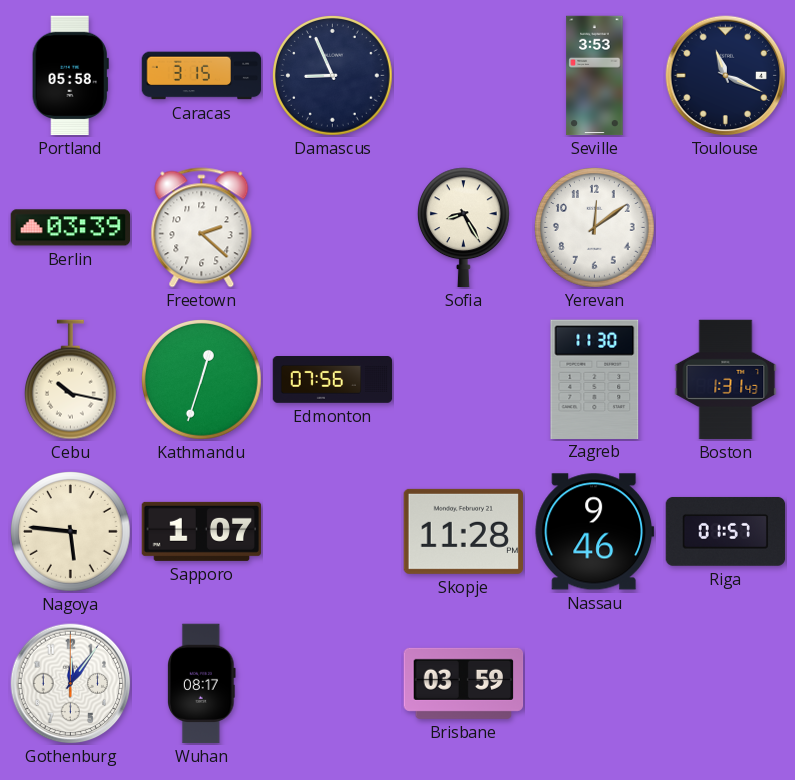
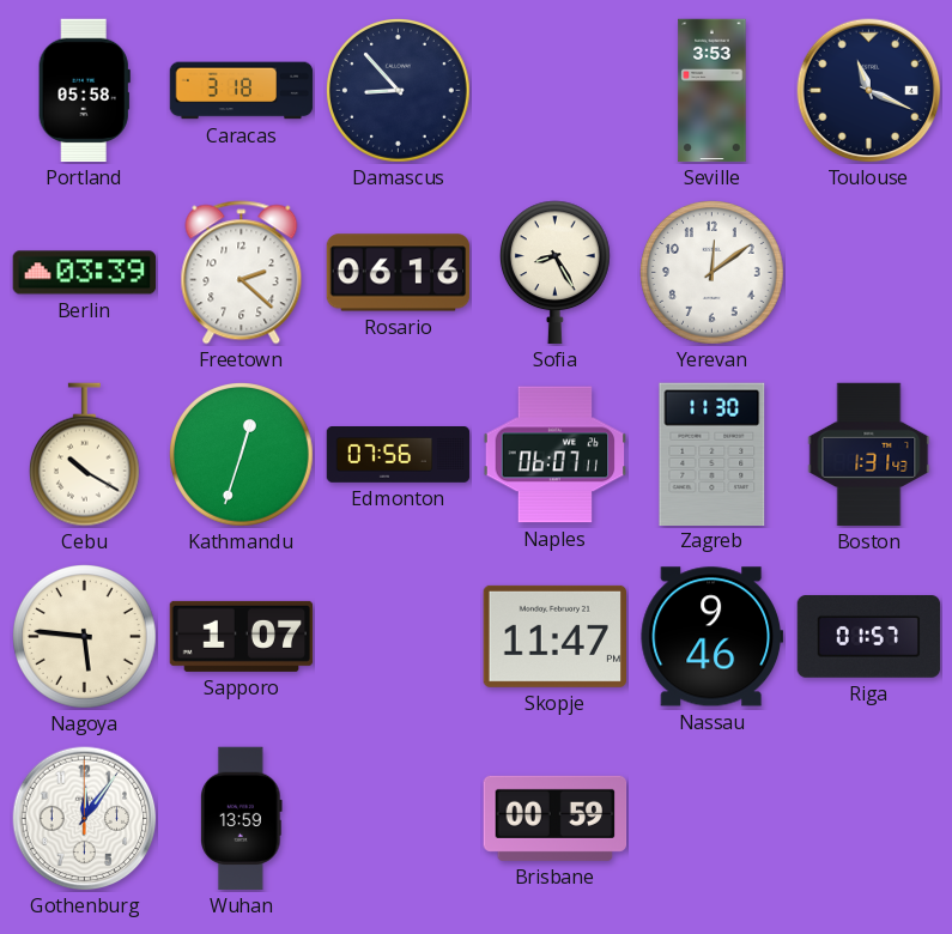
Caracas: 3:15 -> 3:18
Damascus: 8:56 -> 8:53
Rosario: none -> 06:16
Cebu: 10:17 -> 10:20
Naples: none -> 06:07
Skopje: 11:28 -> 11:47
Wuhan: 08:17 -> 13:59
Brisbane: 03:59 -> 00:59
